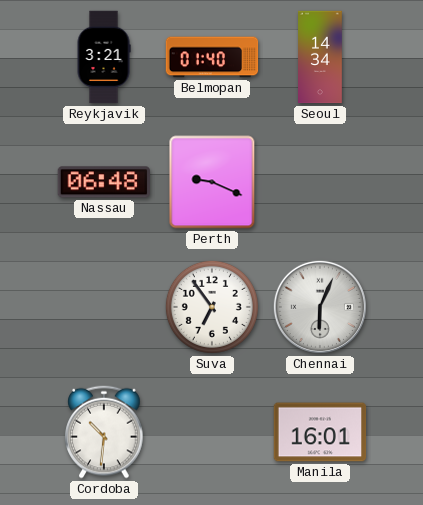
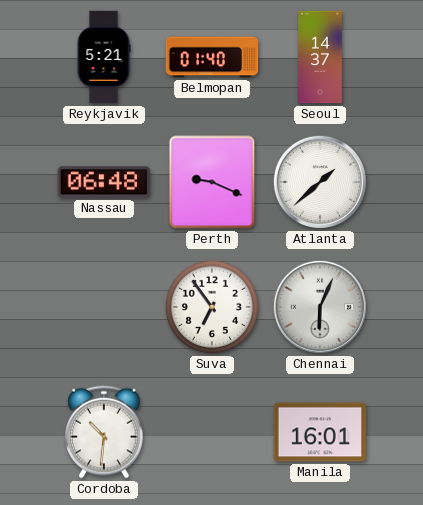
Reykjavik: 3:21 -> 5:21
Seoul: 14:34 -> 14:37
Atlanta: none -> 1:38
